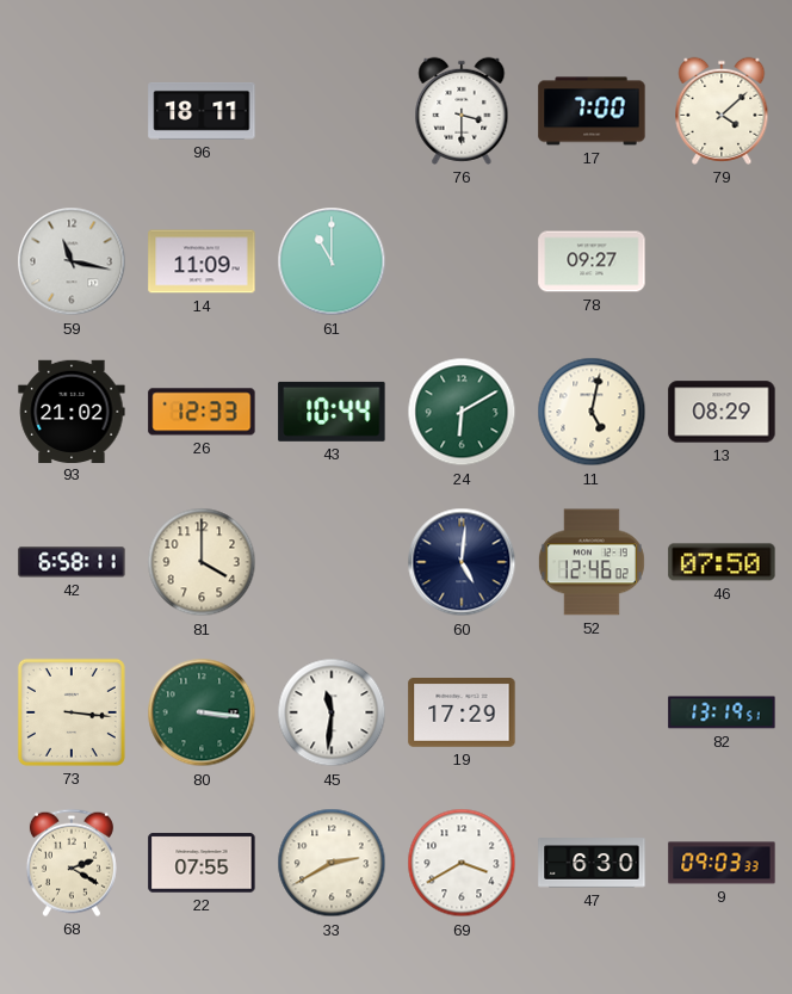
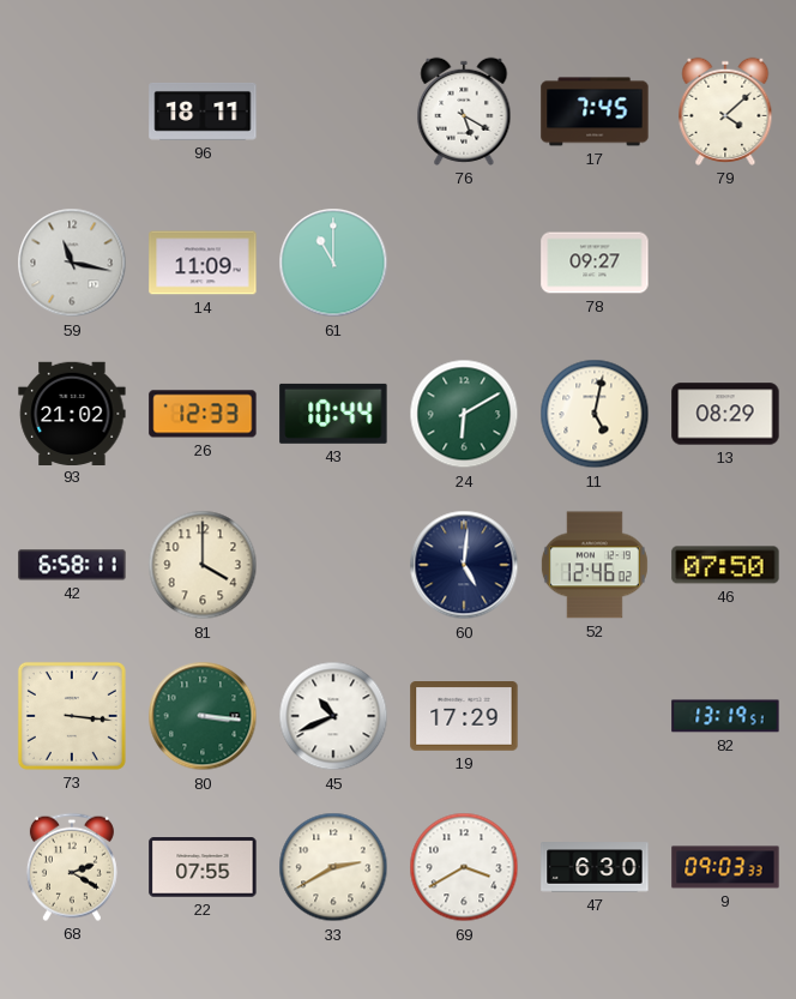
76: 3:30 -> 5:20
17: 7:00 -> 7:45
45: 11:31 -> 10:41
